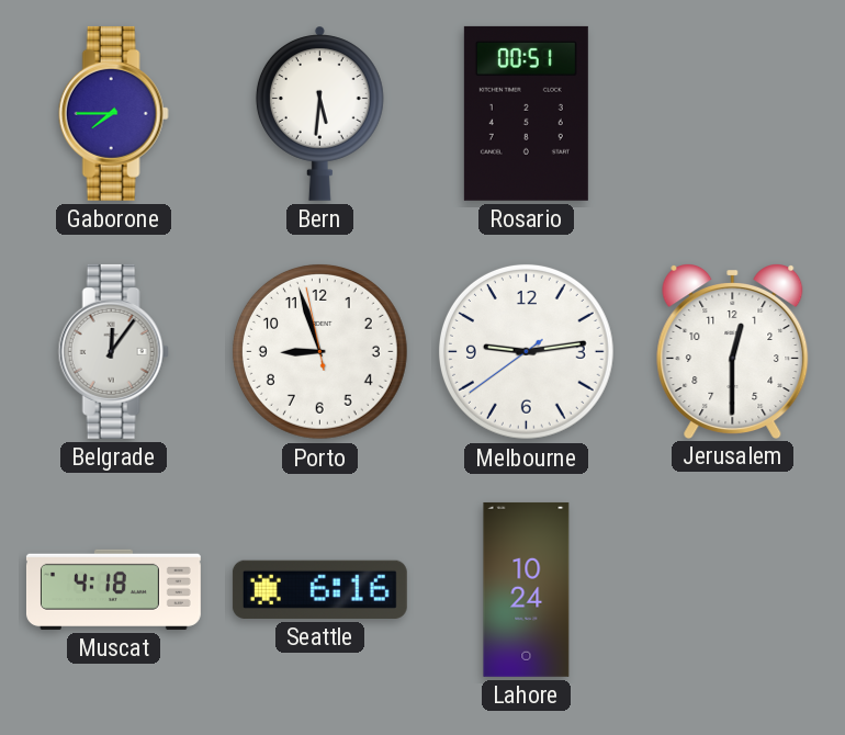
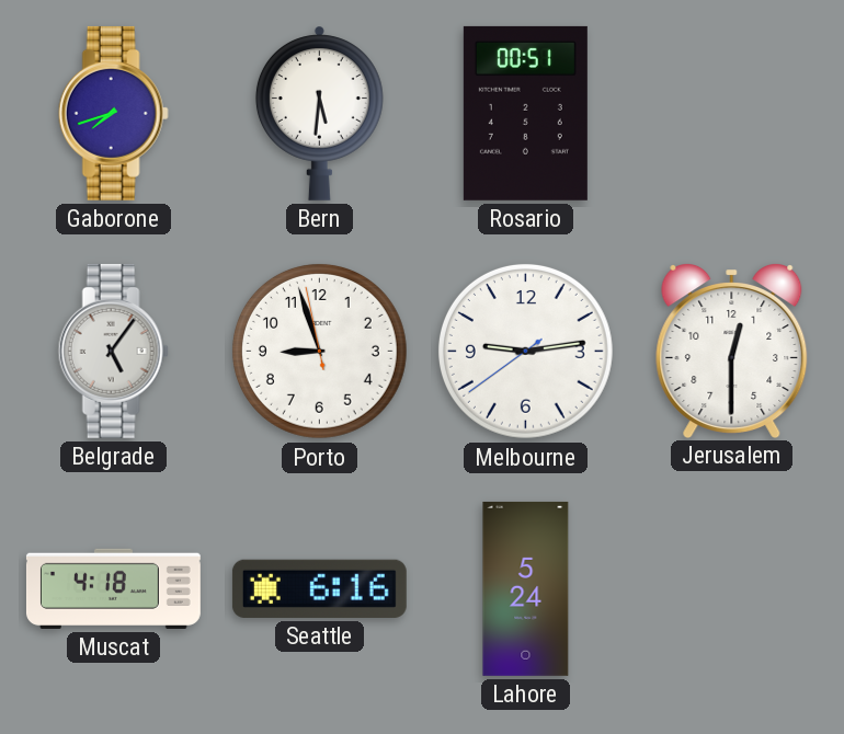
Gaborone: 7:45 -> 7:42
Belgrade: 12:06 -> 5:06
Lahore: 10:24 -> 5:24
